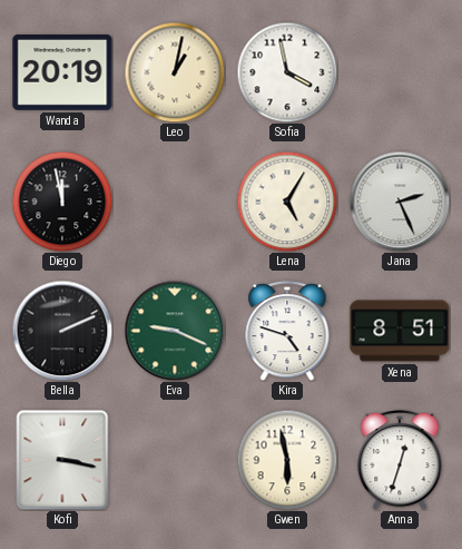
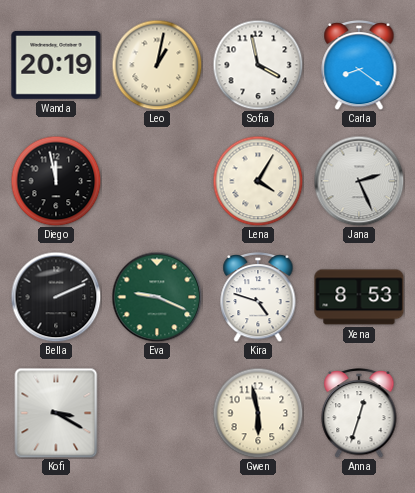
Carla: none -> 8:21
Lena: 5:05 -> 4:05
Xena: 8:51 -> 8:53
Kofi: 3:17 -> 3:20
